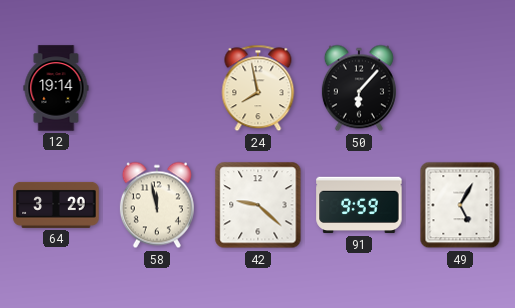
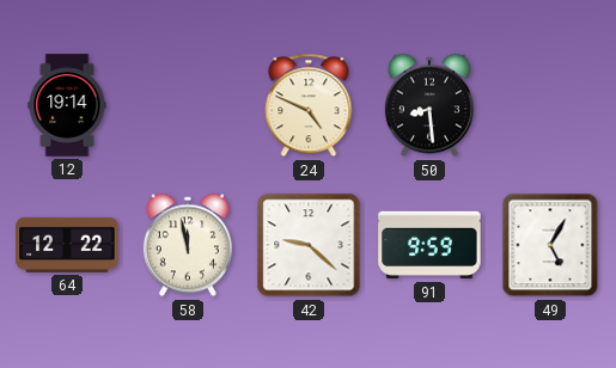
24: 7:58 -> 4:49
50: 6:07 -> 8:29
64: 3:29 -> 12:22
